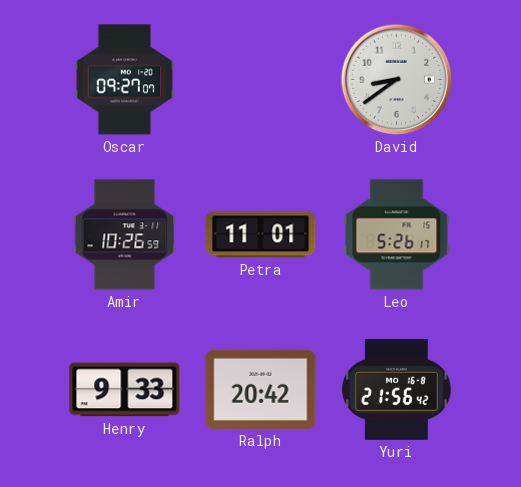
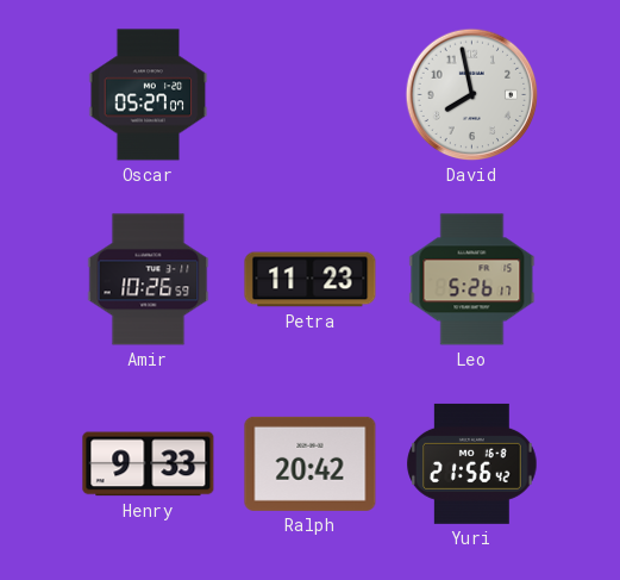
Oscar: 09:27 -> 05:27
David: 8:39 -> 7:58
Petra: 11:01 -> 11:23
